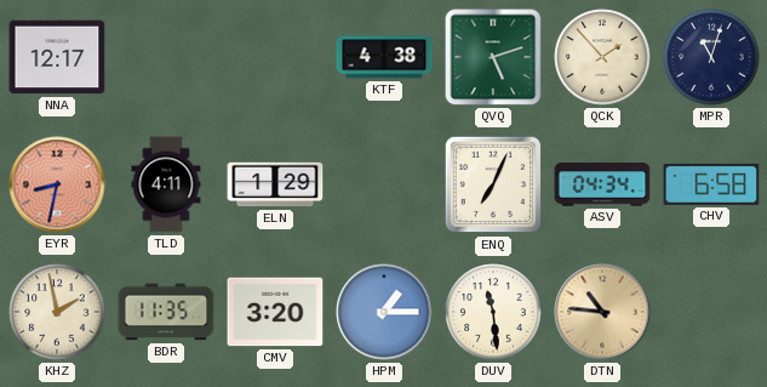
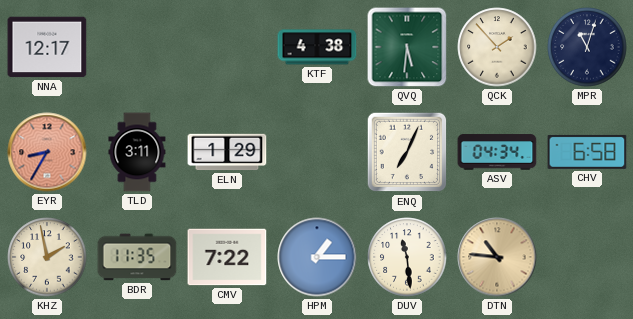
QVQ: 5:12 -> 5:31
EYR: 8:32 -> 8:35
TLD: 4:11 -> 3:11
CMV: 3:20 -> 7:22
